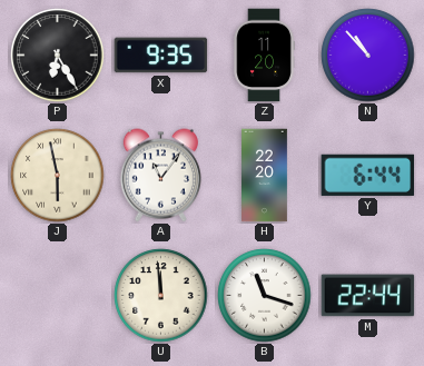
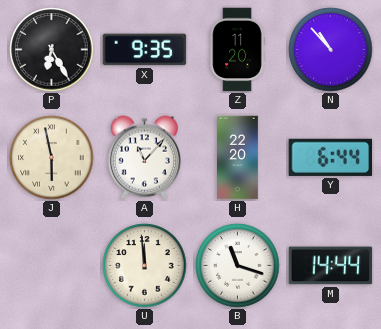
A: 11:06 -> 11:07
M: 22:44 -> 14:44
